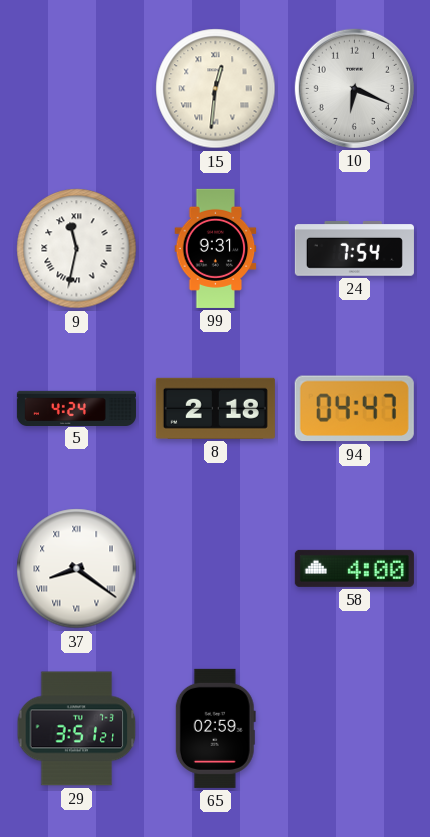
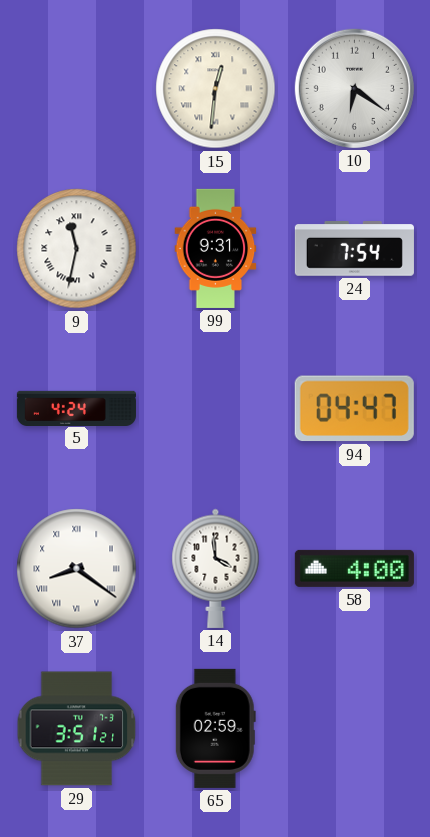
10: 6:19 -> 6:21
8: 2:18 -> none
14: none -> 3:59
